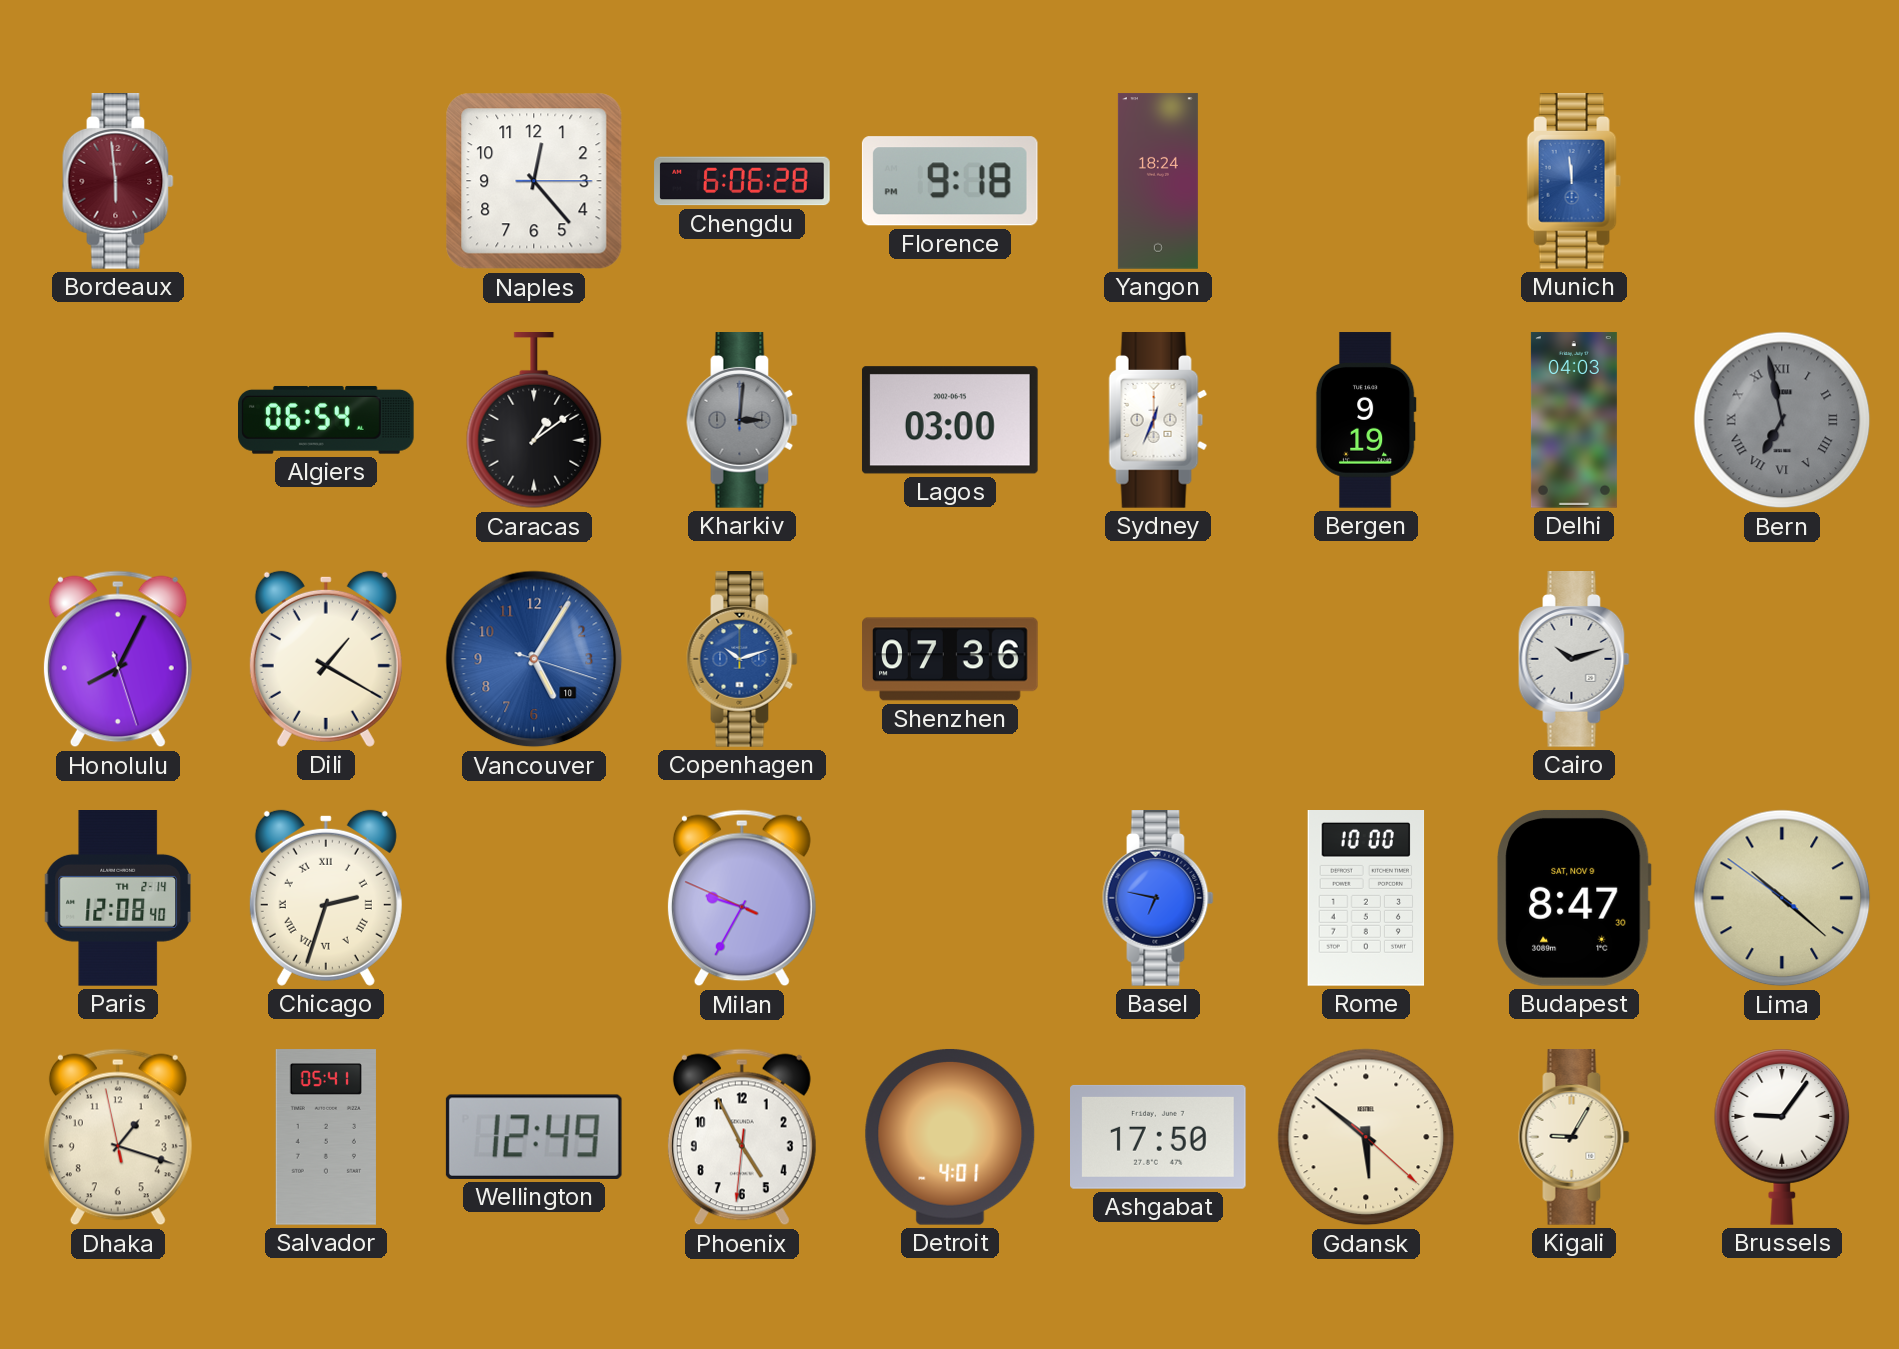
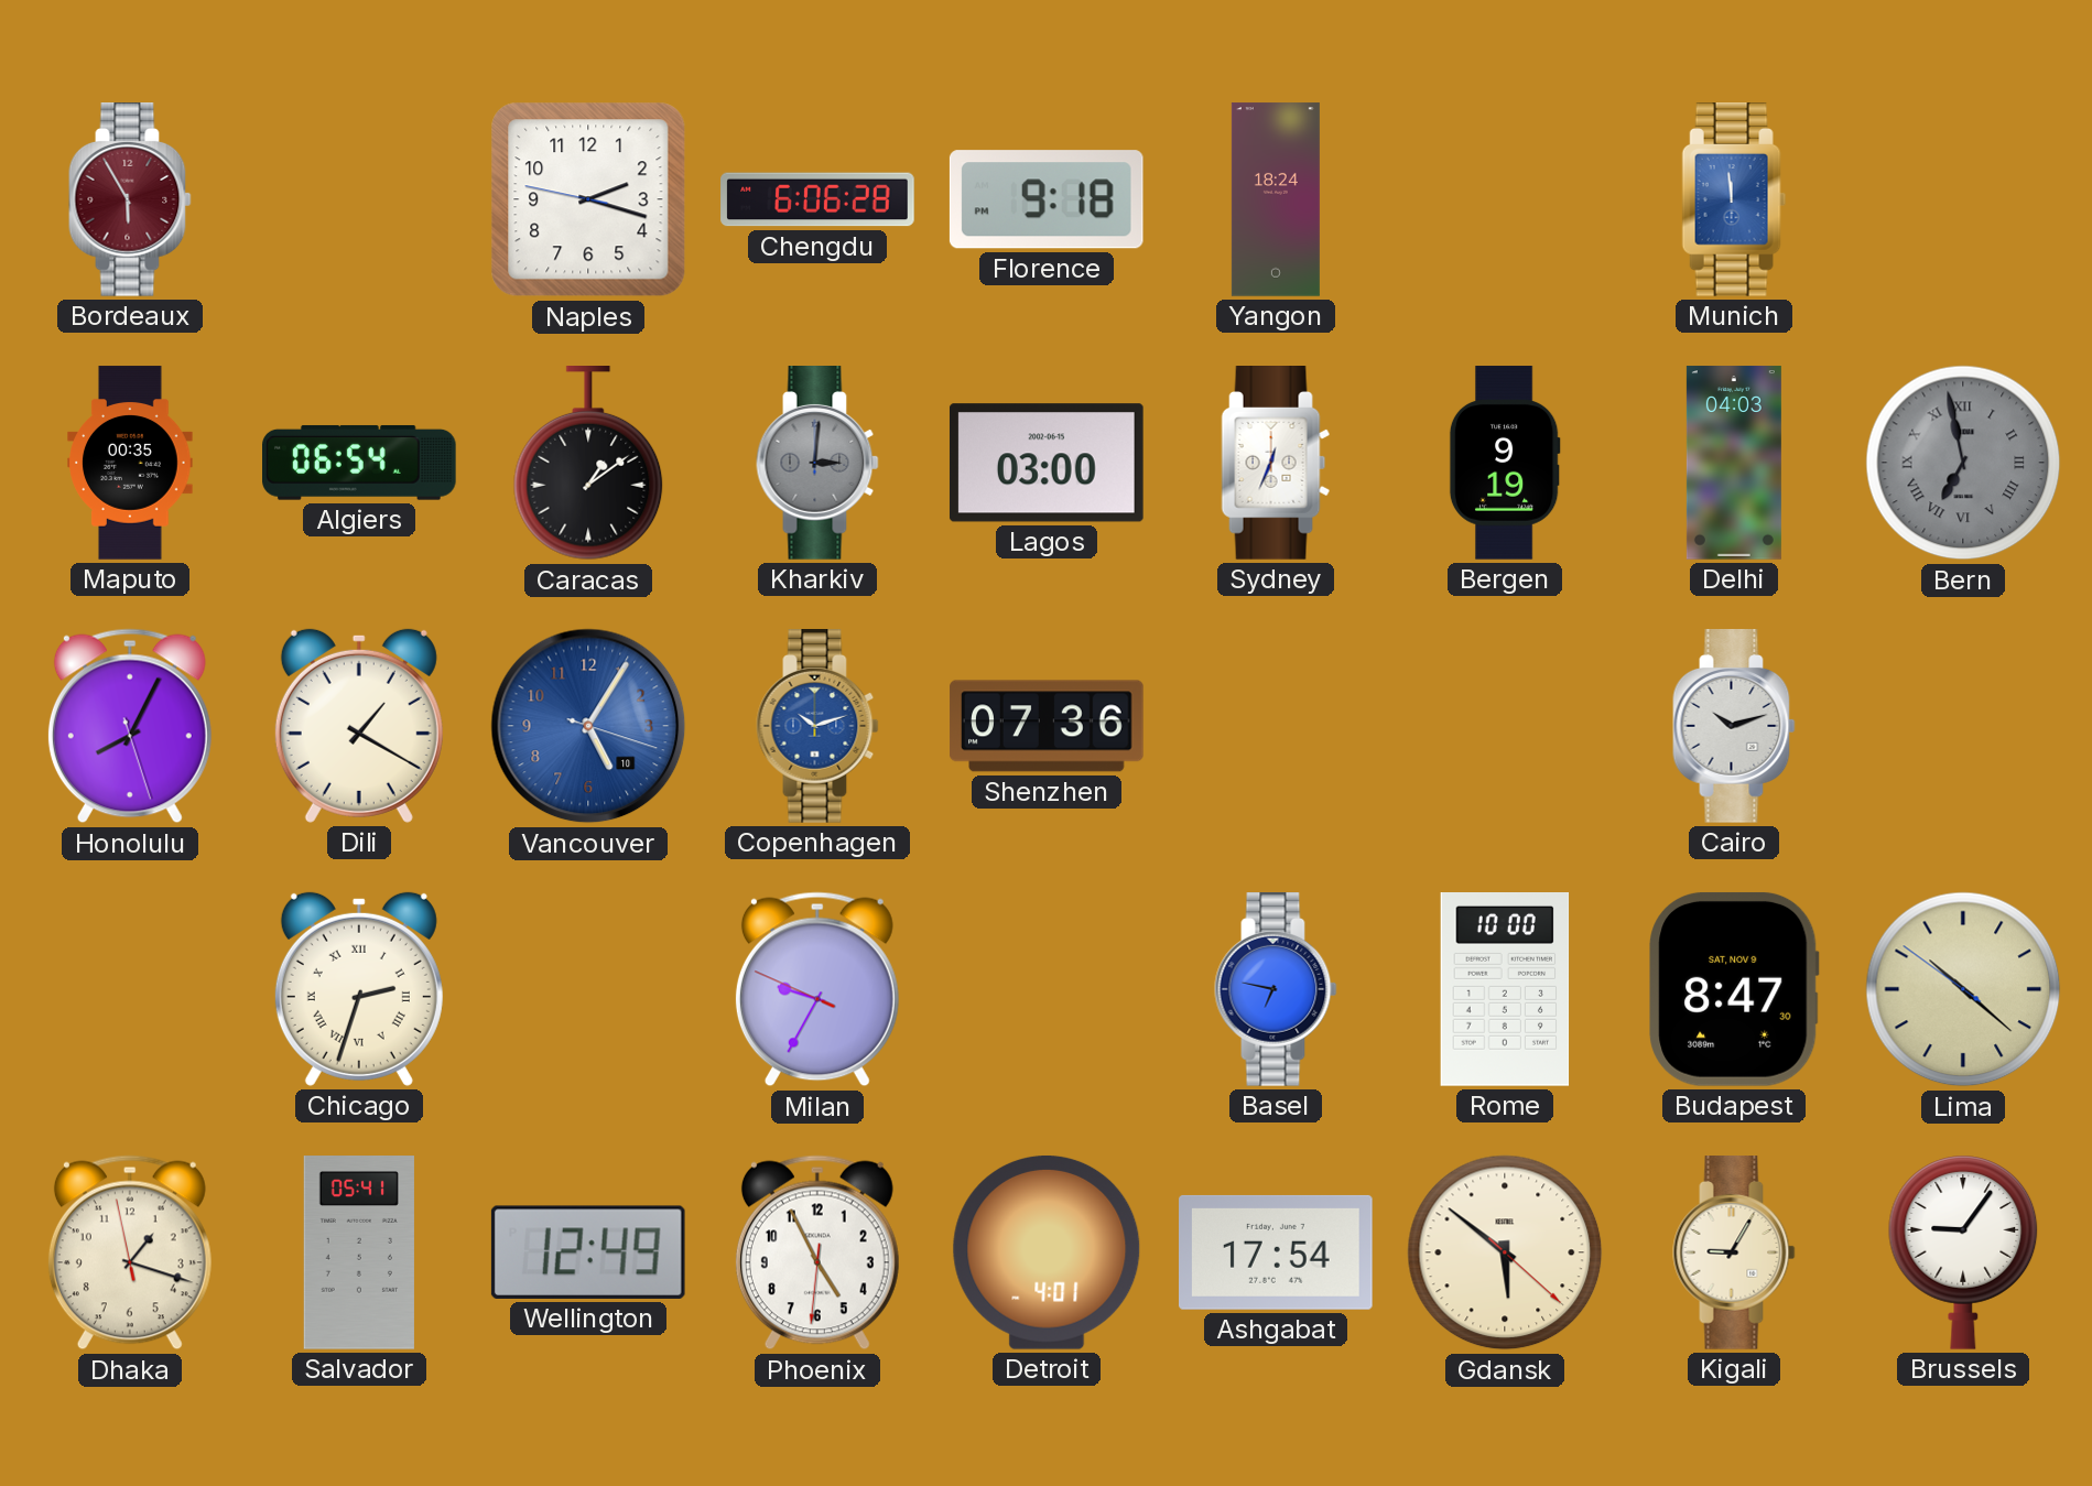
Bordeaux: 5:59 -> 5:55
Naples: 12:23 -> 2:17
Maputo: none -> 00:35
Paris: 12:08 -> none
Ashgabat: 17:50 -> 17:54
